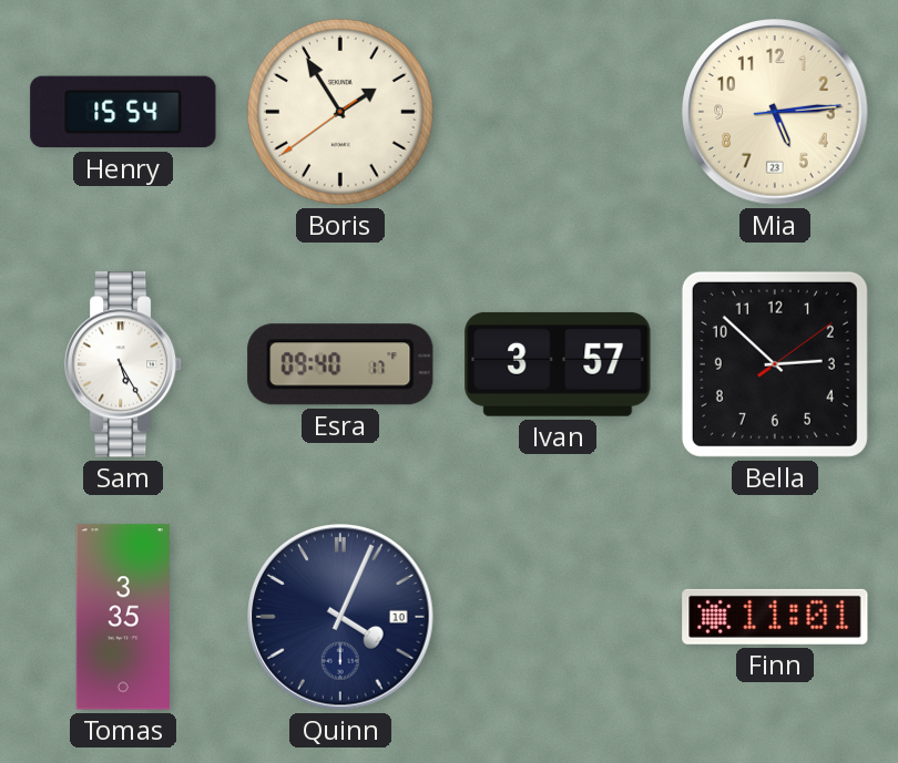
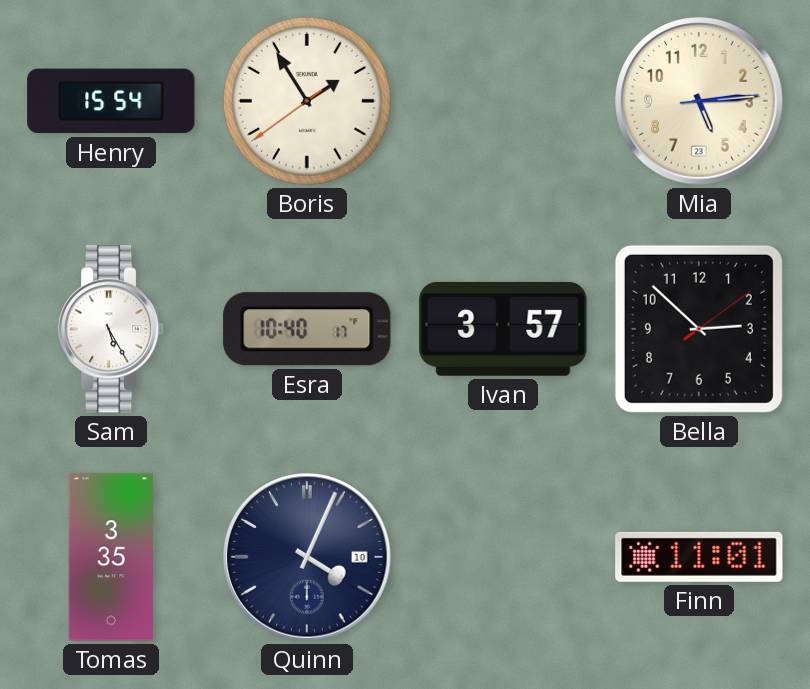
Esra: 09:40 -> 10:40
